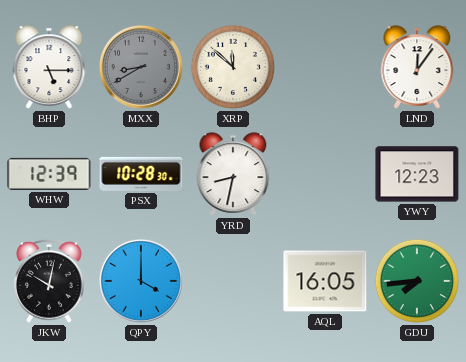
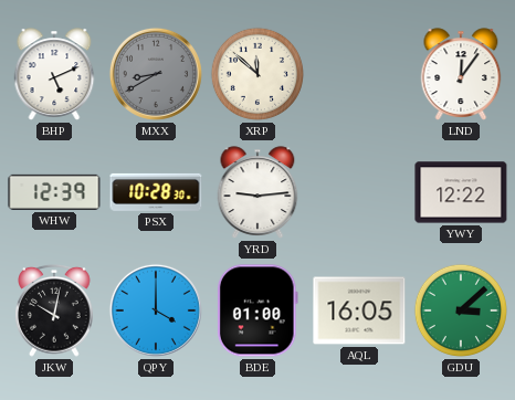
BHP: 5:15 -> 5:11
YRD: 8:32 -> 9:14
YWY: 12:23 -> 12:22
BDE: none -> 01:00
GDU: 7:44 -> 3:08
